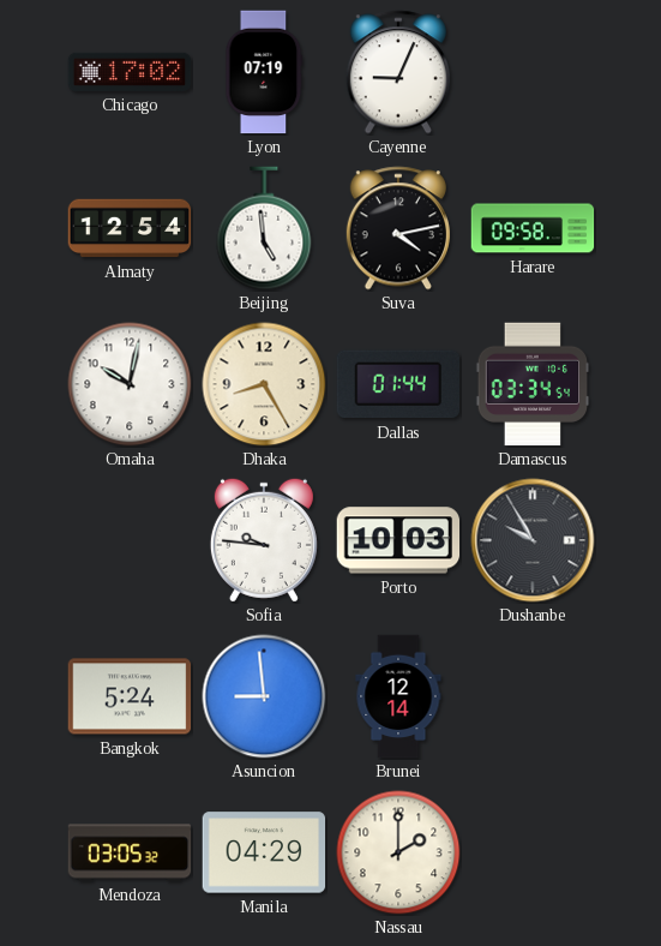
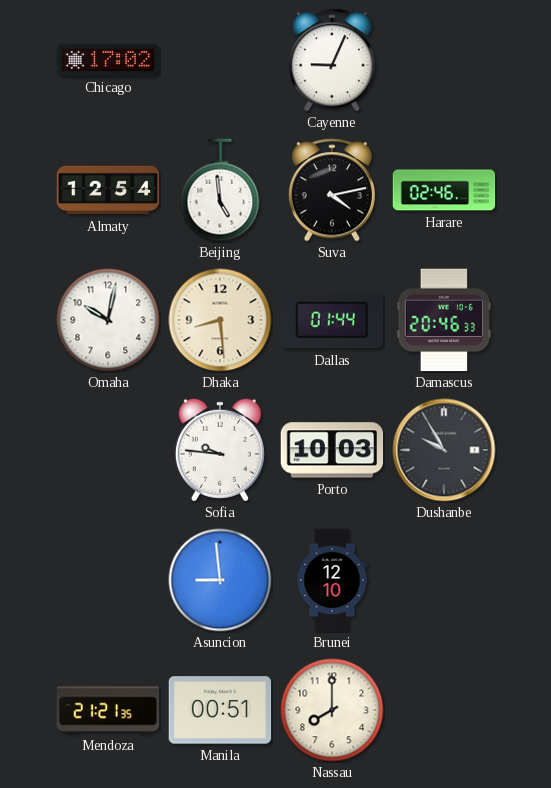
Lyon: 07:19 -> none
Harare: 09:58 -> 02:46
Dhaka: 8:25 -> 8:29
Damascus: 03:34 -> 20:46
Bangkok: 5:24 -> none
Brunei: 12:14 -> 12:10
Mendoza: 03:05 -> 21:21
Manila: 04:29 -> 00:51
Nassau: 2:00 -> 8:00
